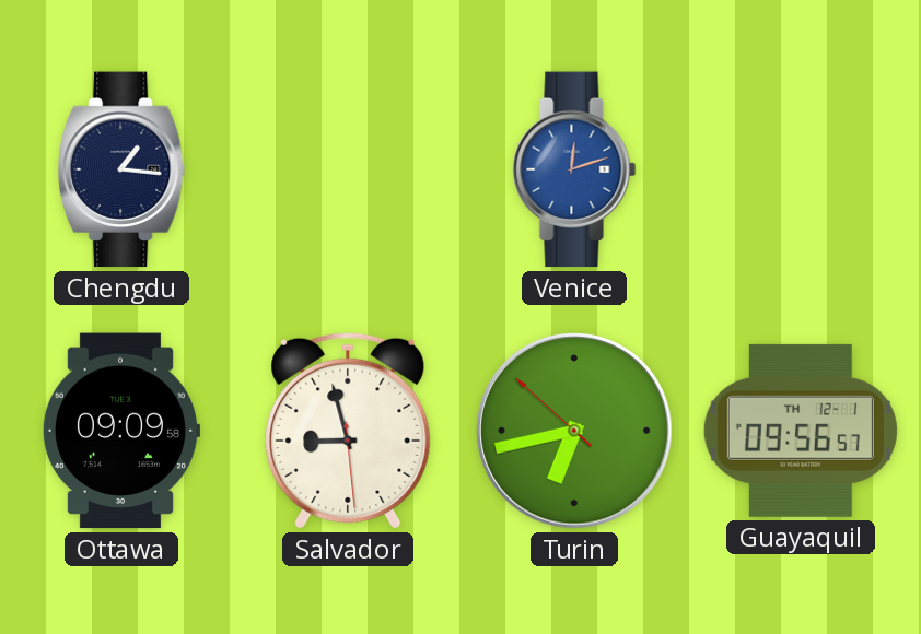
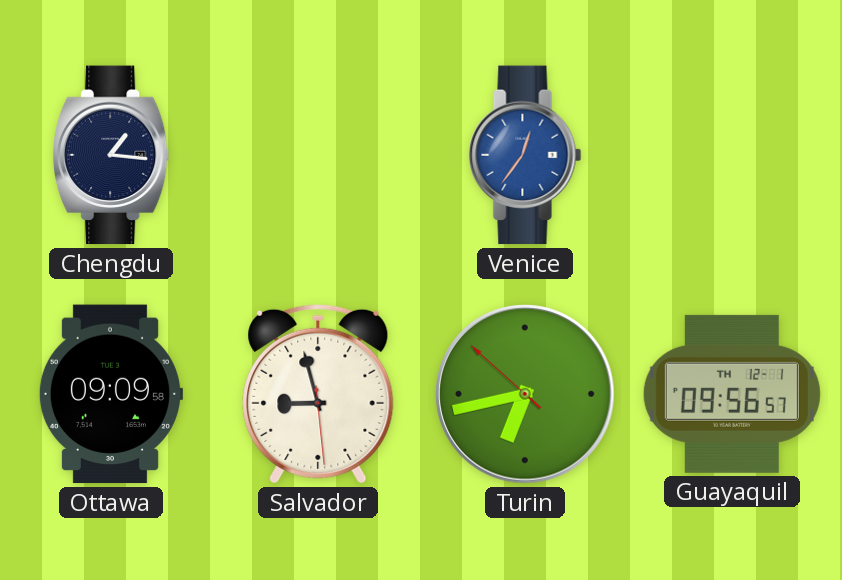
Venice: 12:12 -> 12:36
